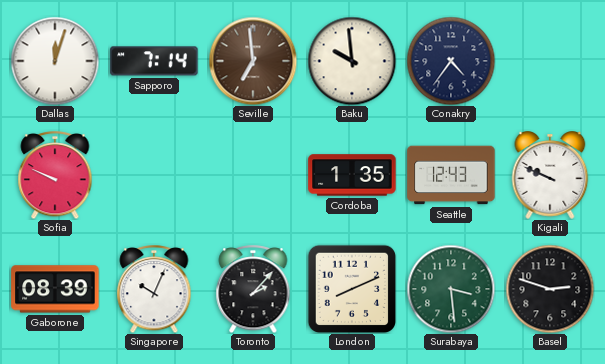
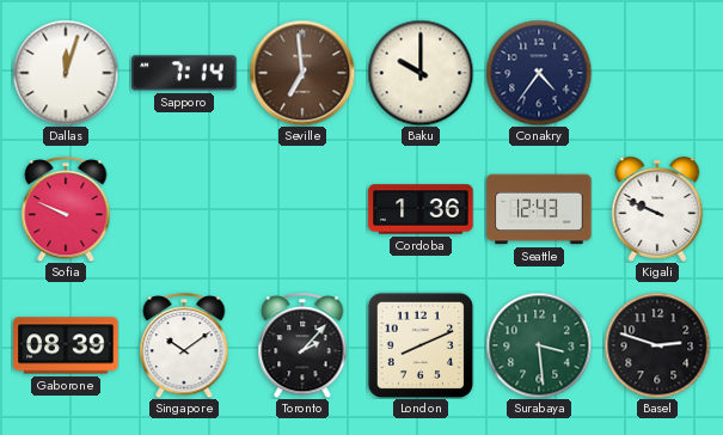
Baku: 9:59 -> 10:00
Cordoba: 1:35 -> 1:36
Singapore: 10:04 -> 10:09
